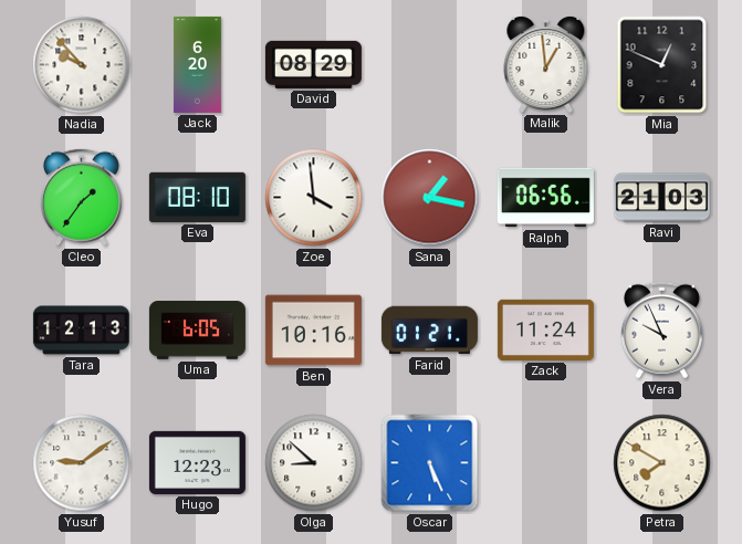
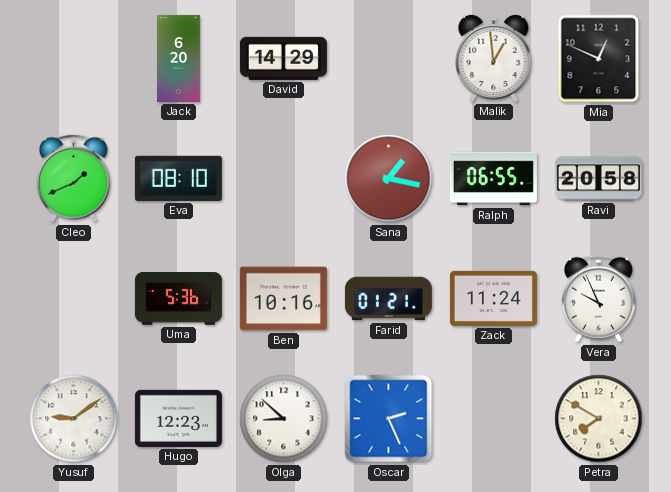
Nadia: 9:53 -> none
David: 08:29 -> 14:29
Cleo: 1:36 -> 1:41
Zoe: 3:59 -> none
Ralph: 06:56 -> 06:55
Ravi: 21:03 -> 20:58
Tara: 12:13 -> none
Uma: 6:05 -> 5:36
Oscar: 5:26 -> 2:26
